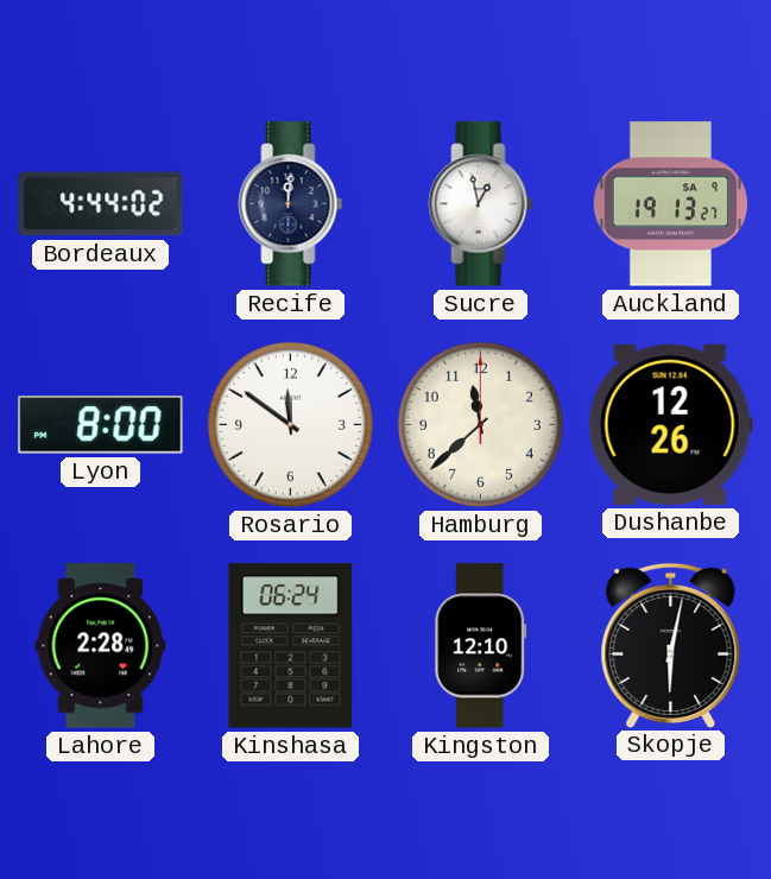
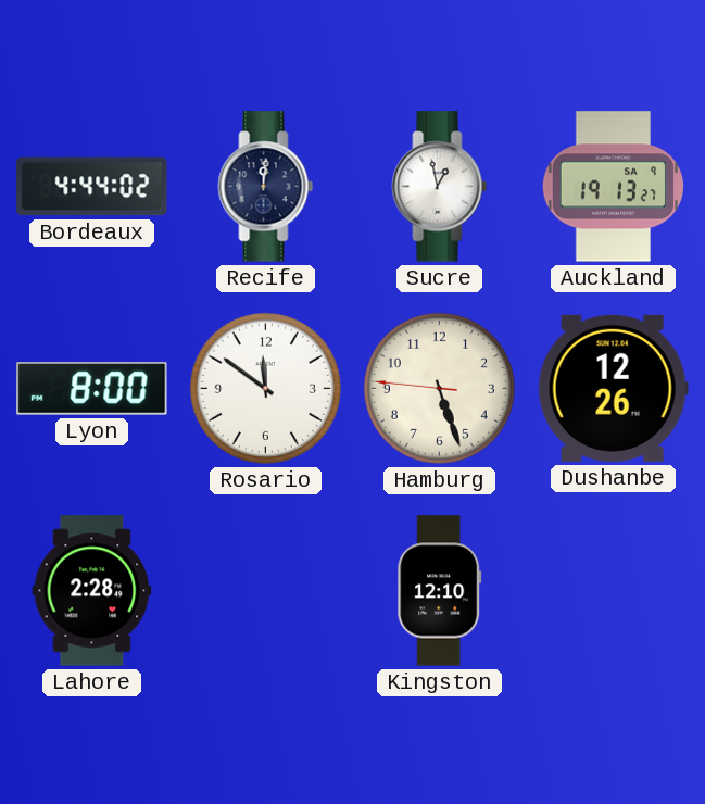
Hamburg: 11:38 -> 5:26
Kinshasa: 06:24 -> none
Skopje: 6:02 -> none
